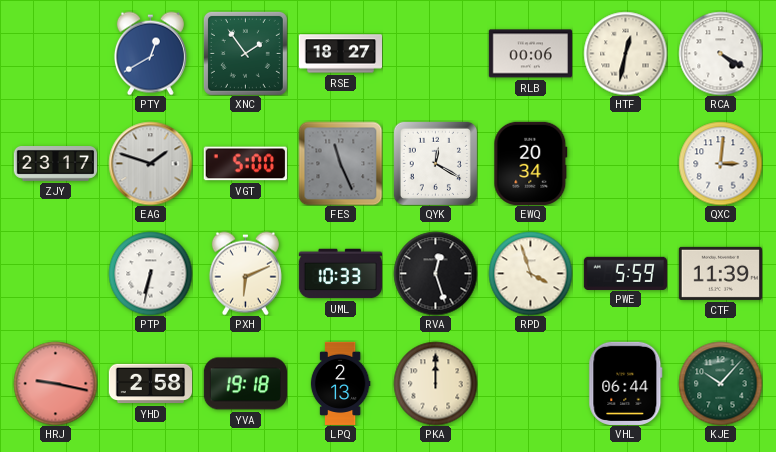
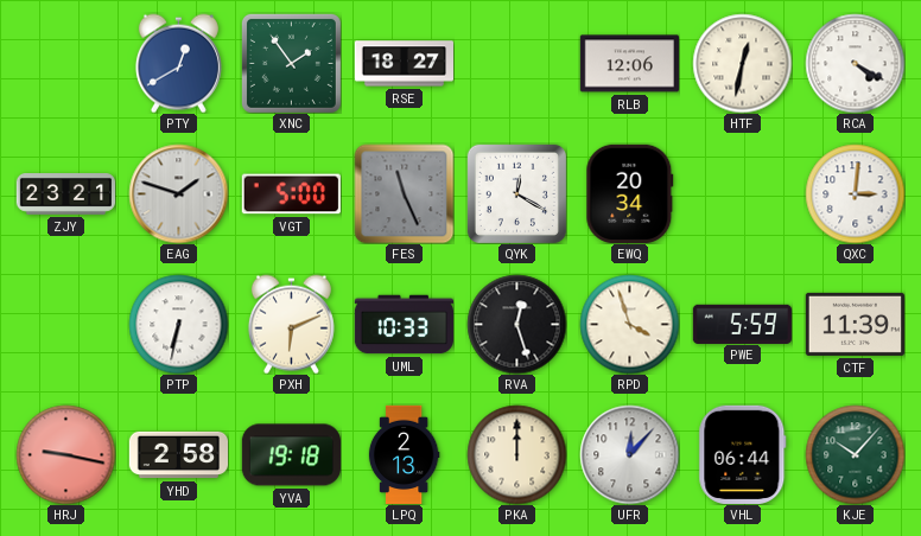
RLB: 00:06 -> 12:06
ZJY: 23:17 -> 23:21
UFR: none -> 12:07
